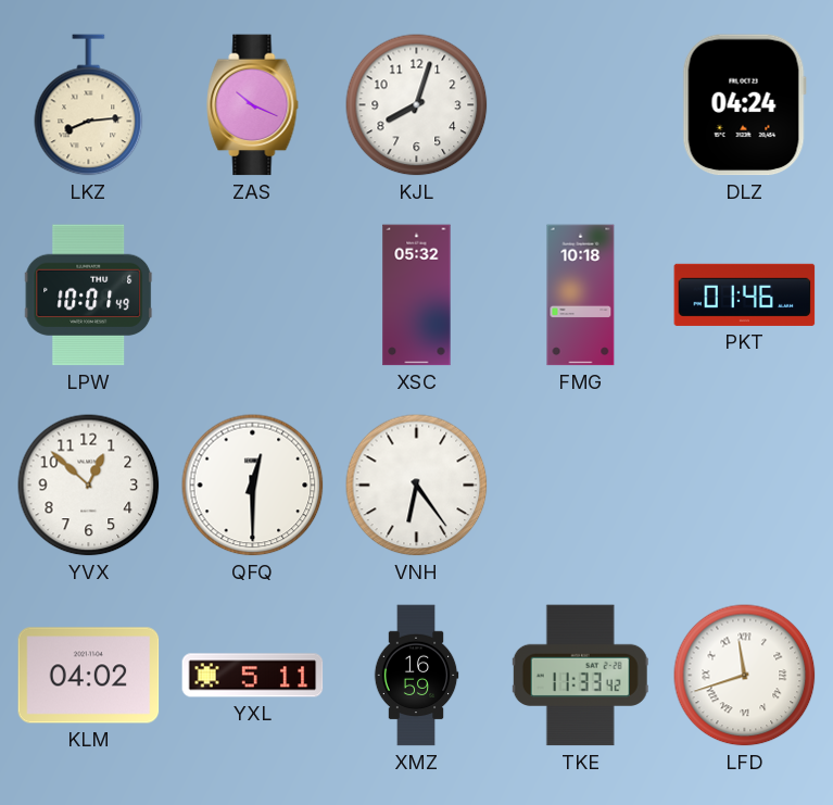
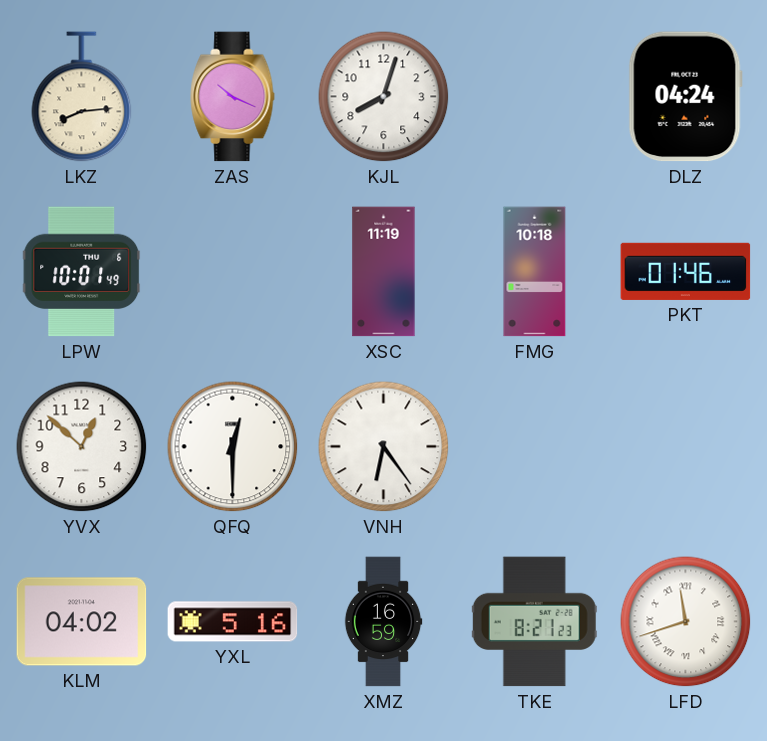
XSC: 05:32 -> 11:19
YXL: 5:11 -> 5:16
TKE: 11:33 -> 8:21
